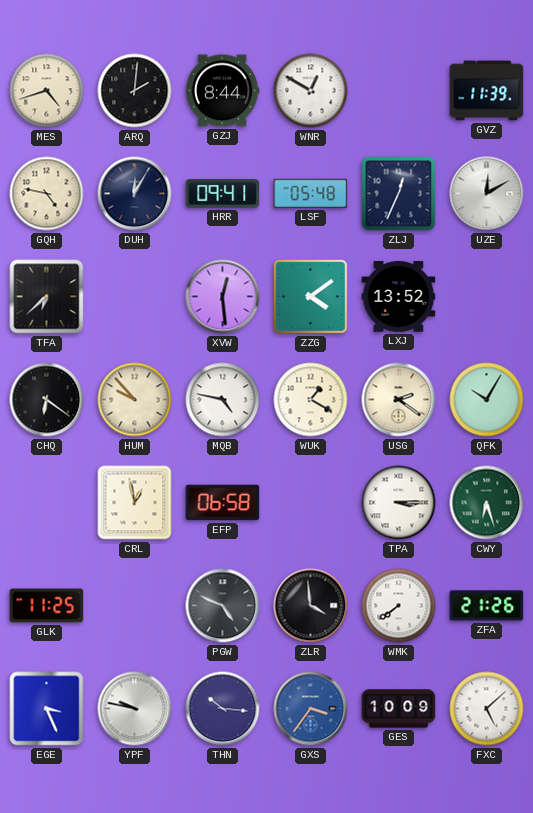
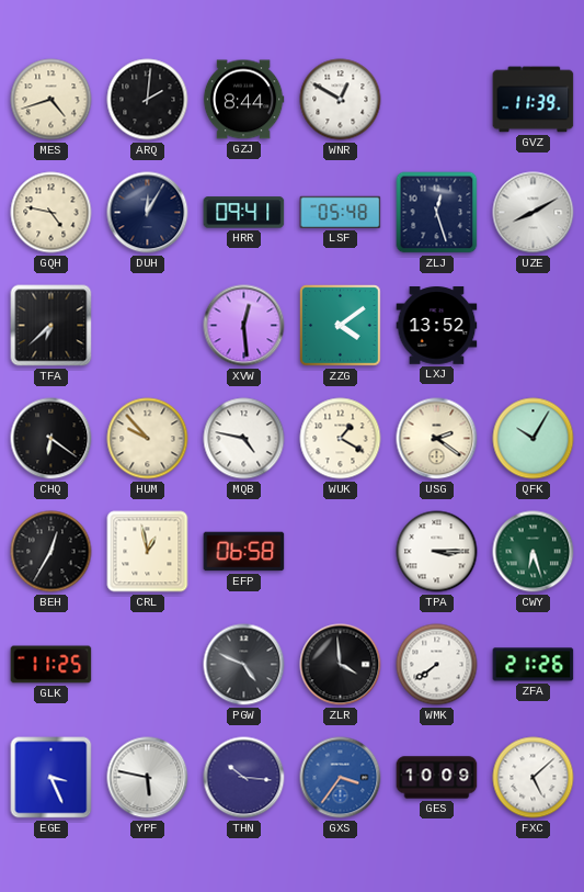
ZLJ: 12:34 -> 12:27
UZE: 12:10 -> 8:10
BEH: none -> 12:35
YPF: 9:47 -> 5:47
